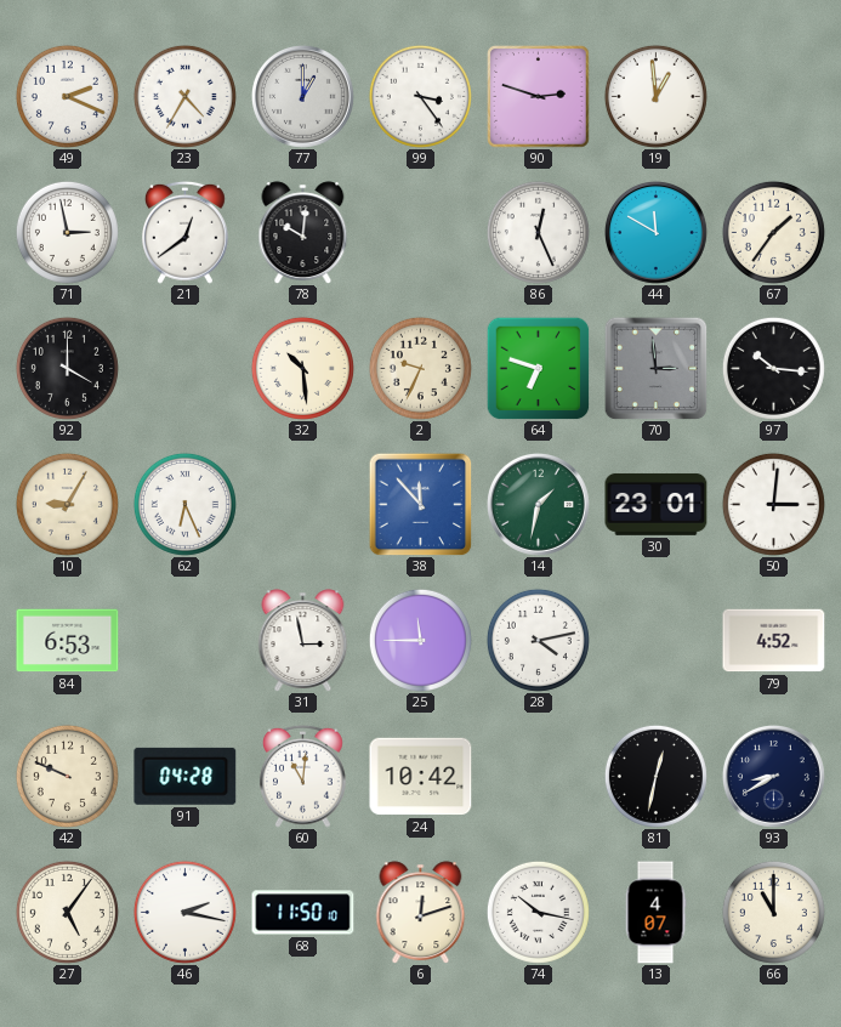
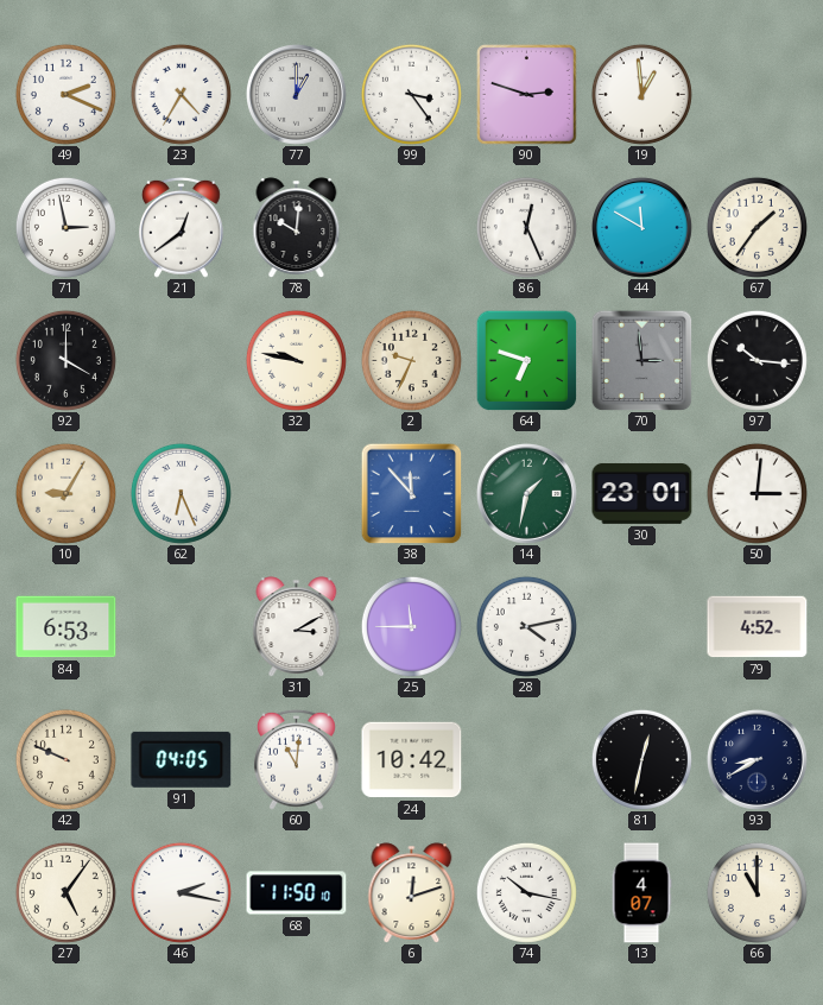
32: 10:29 -> 9:47
31: 2:58 -> 3:10
91: 04:28 -> 04:05
